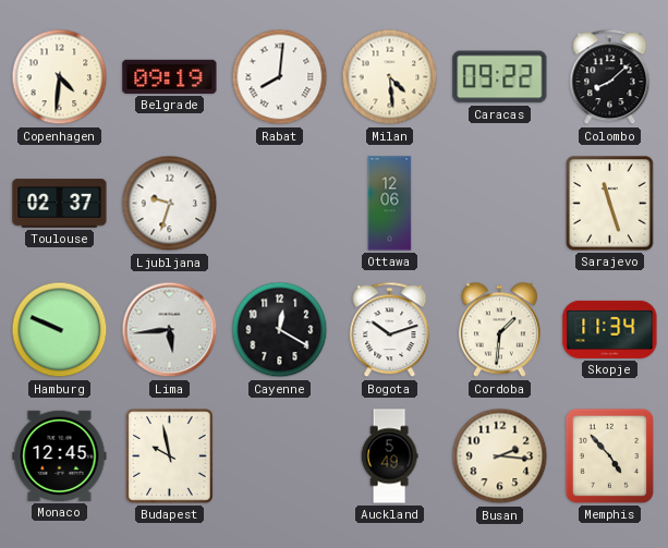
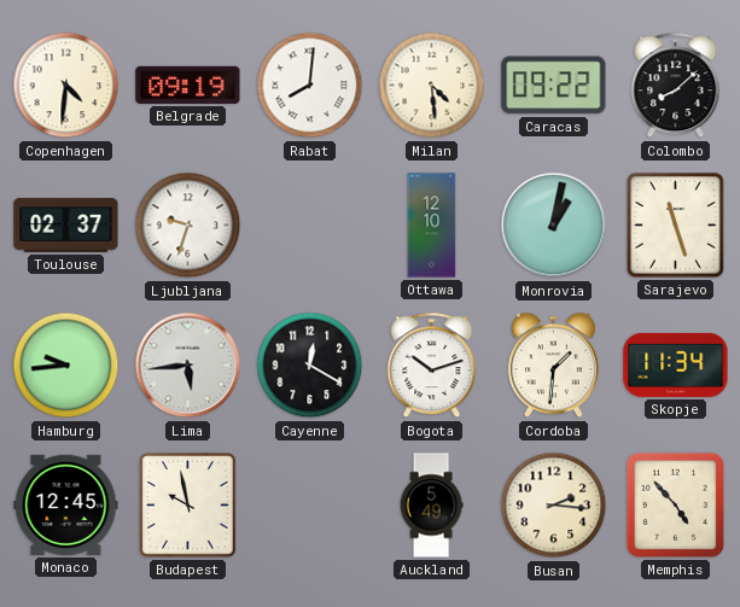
Ottawa: 12:06 -> 12:10
Monrovia: none -> 1:02
Hamburg: 9:49 -> 9:44
